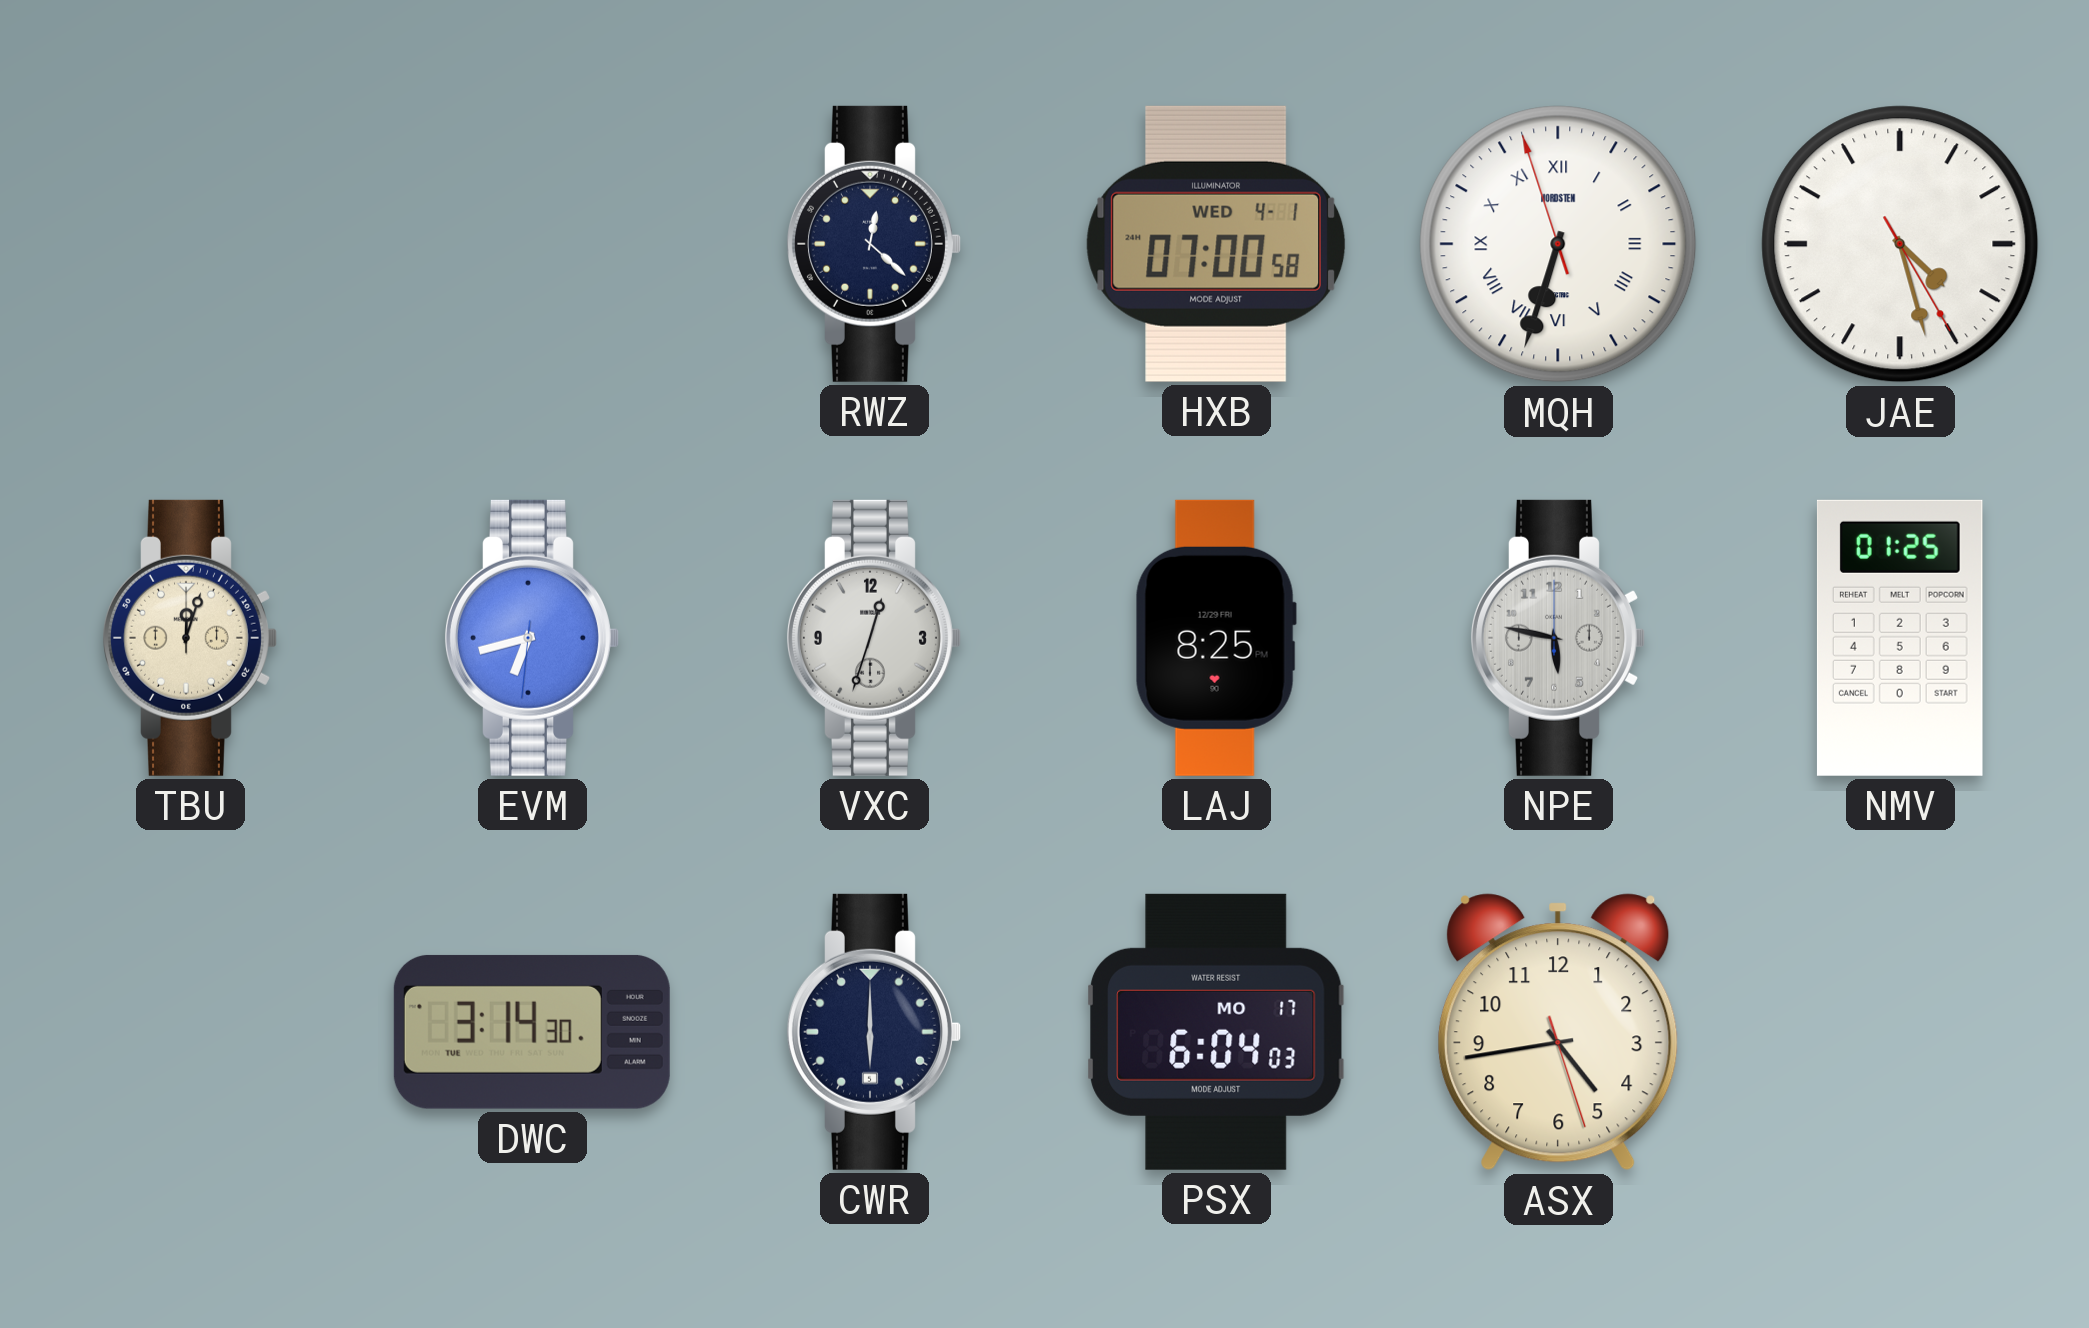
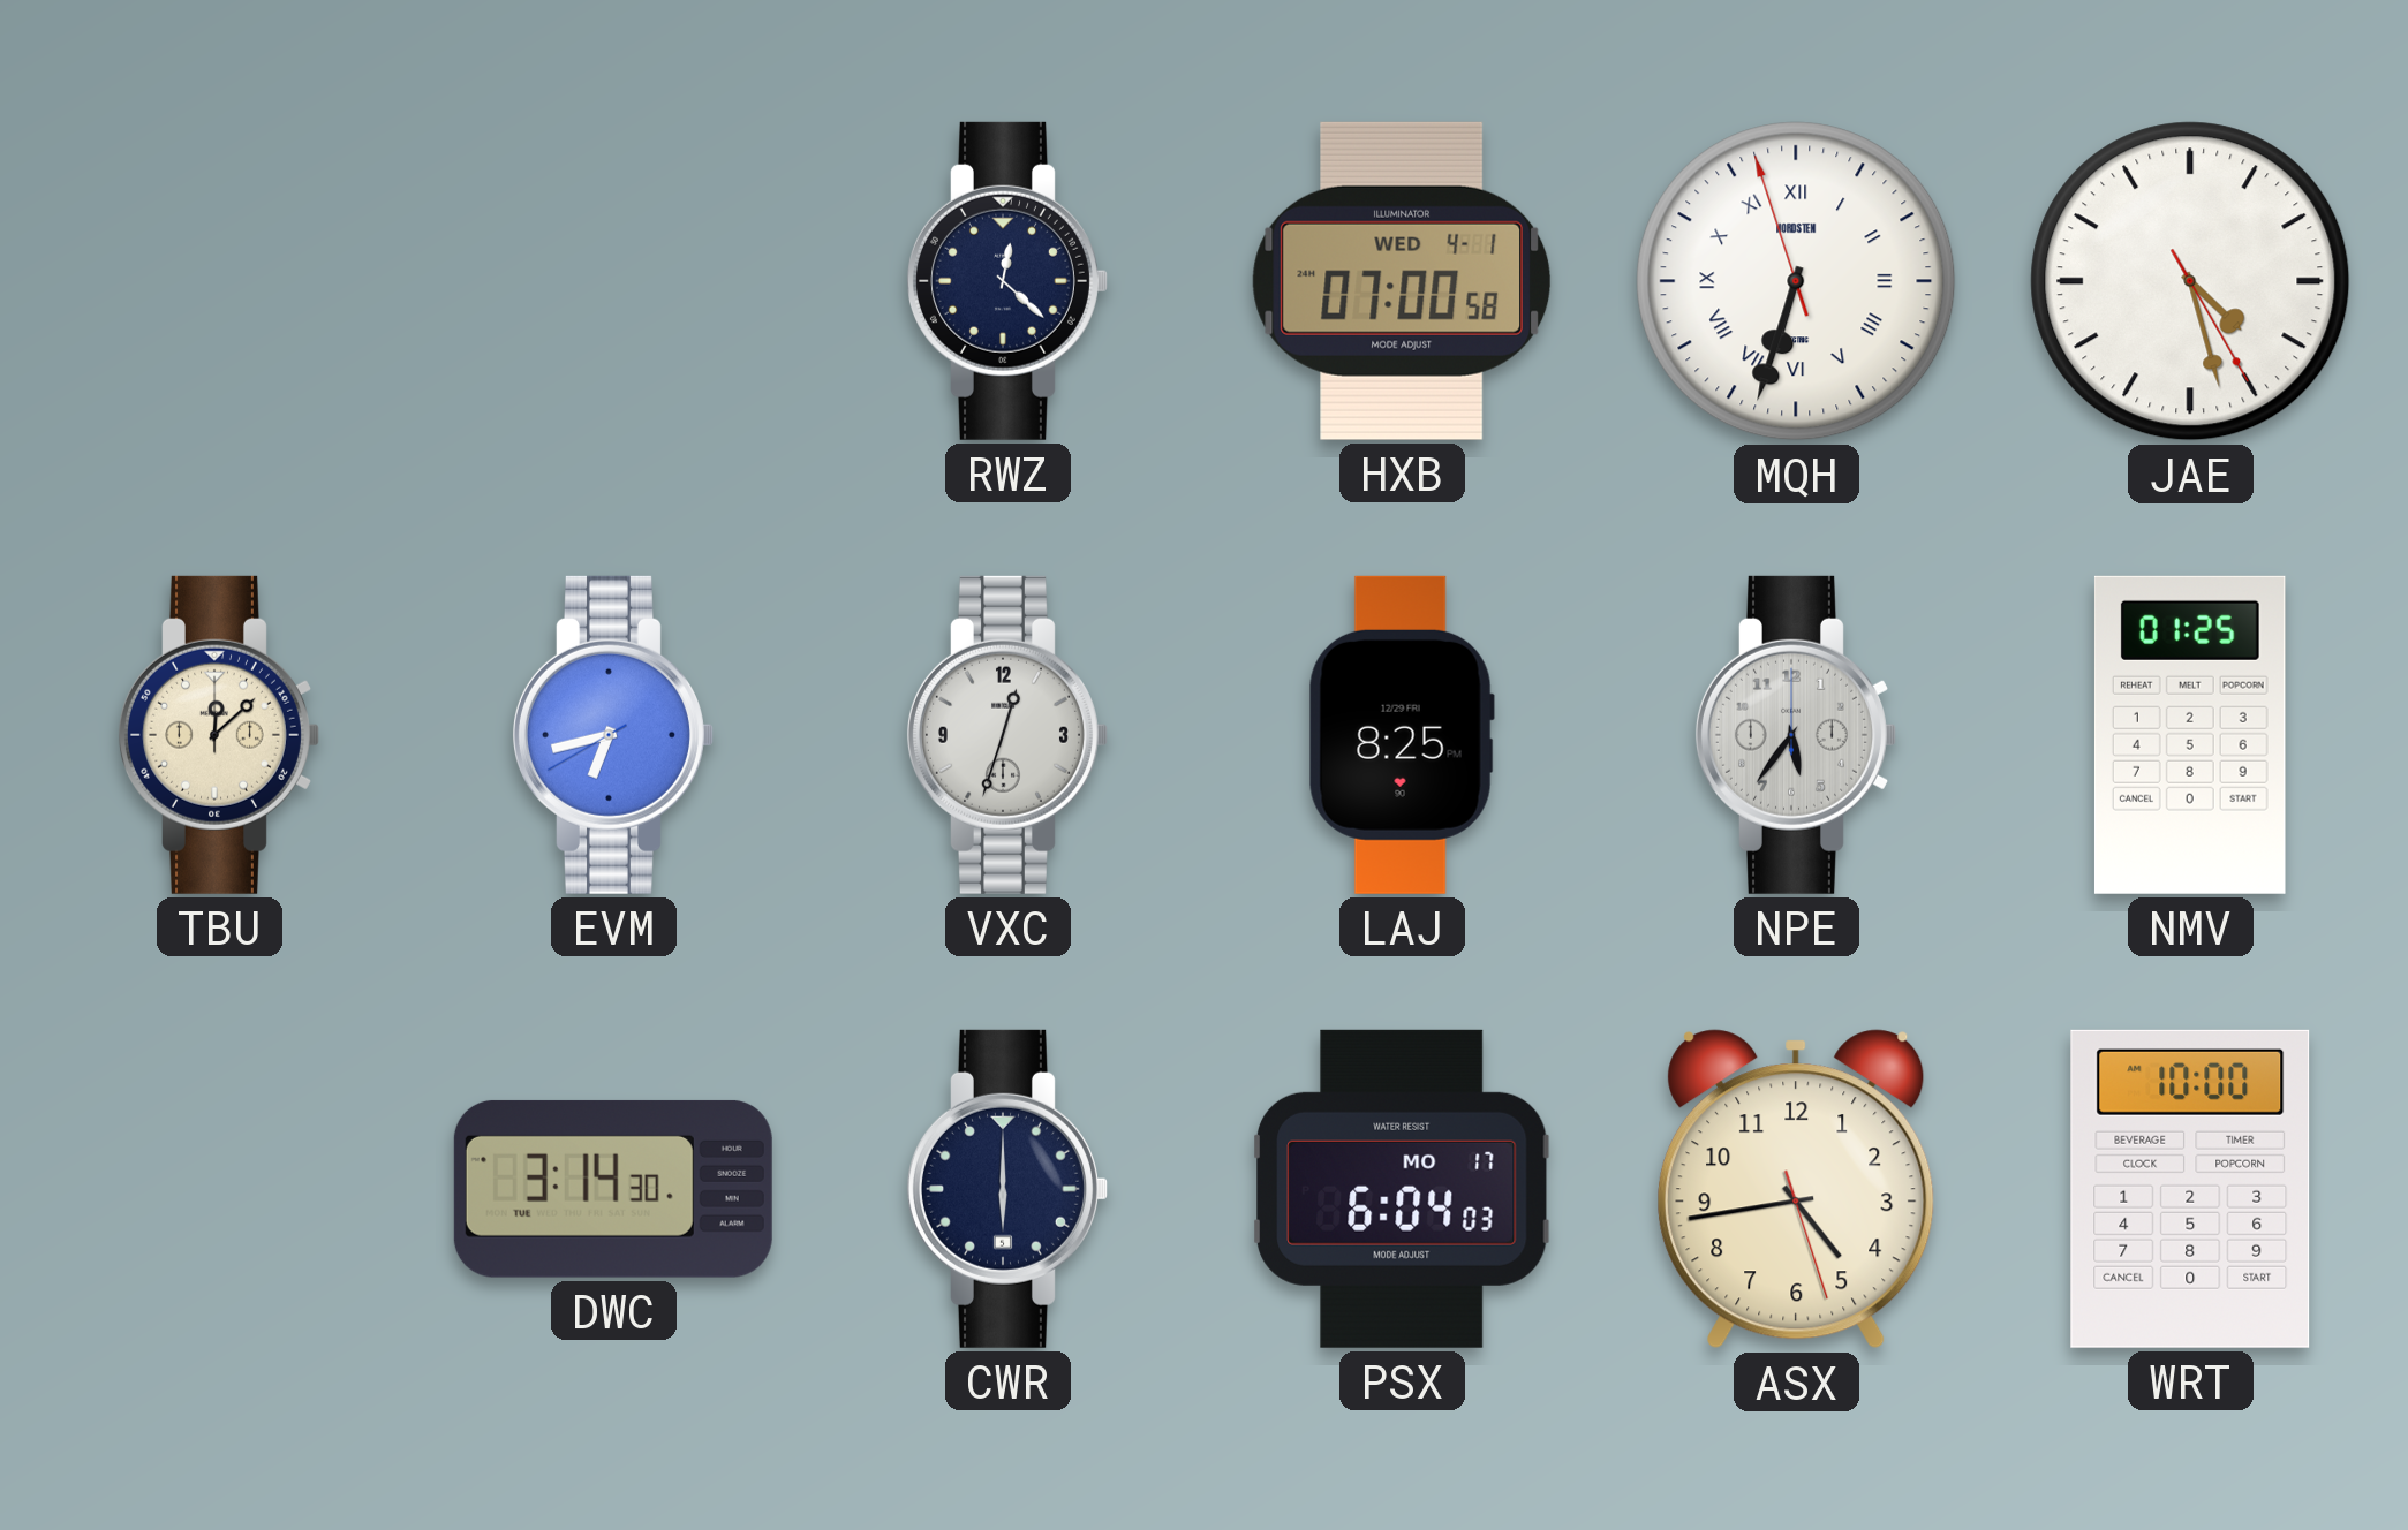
TBU: 12:03 -> 12:08
EVM: 6:42:31 -> 6:42:40
NPE: 5:47 -> 5:36
WRT: none -> 10:00
